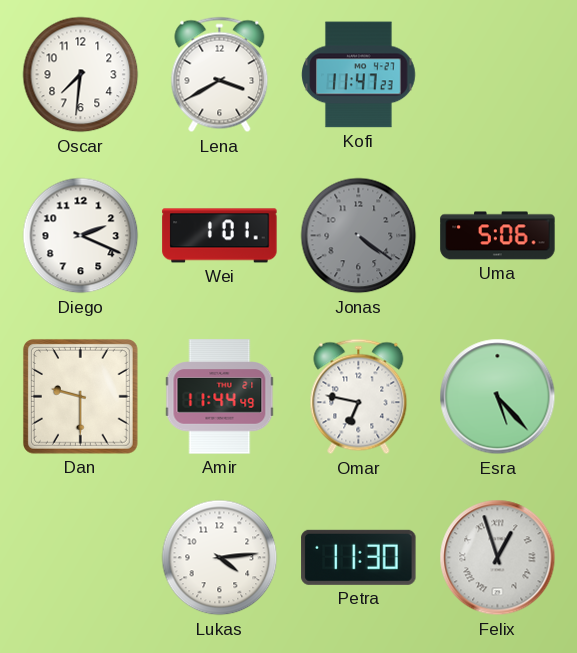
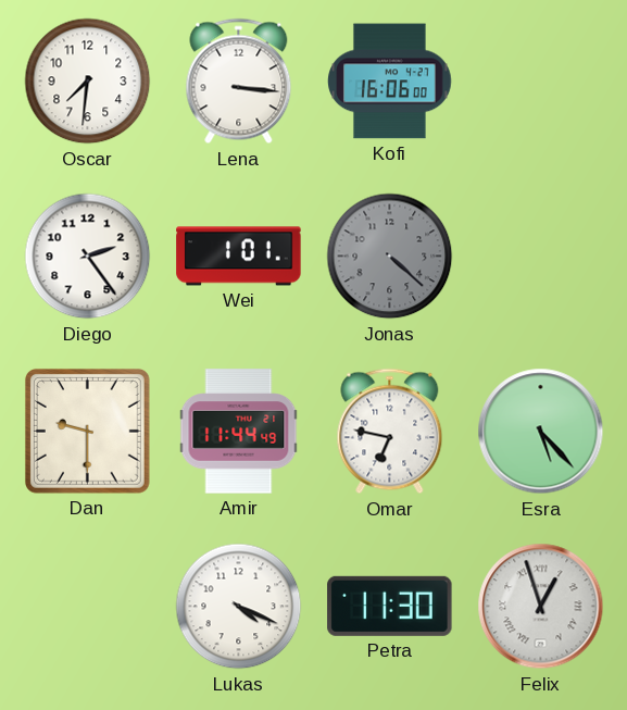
Lena: 3:40 -> 3:16
Kofi: 11:47 -> 16:06
Diego: 2:19 -> 2:24
Jonas: 4:21 -> 4:22
Uma: 5:06 -> none
Lukas: 4:14 -> 4:19
